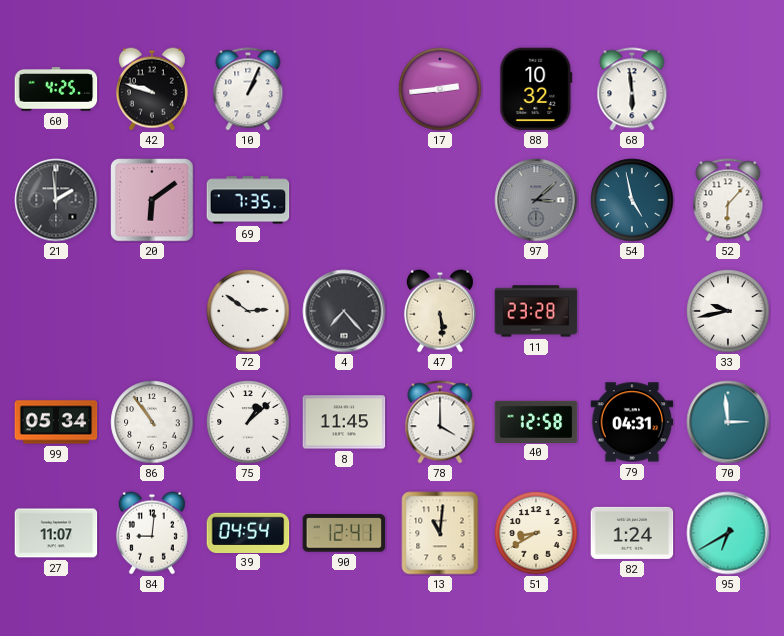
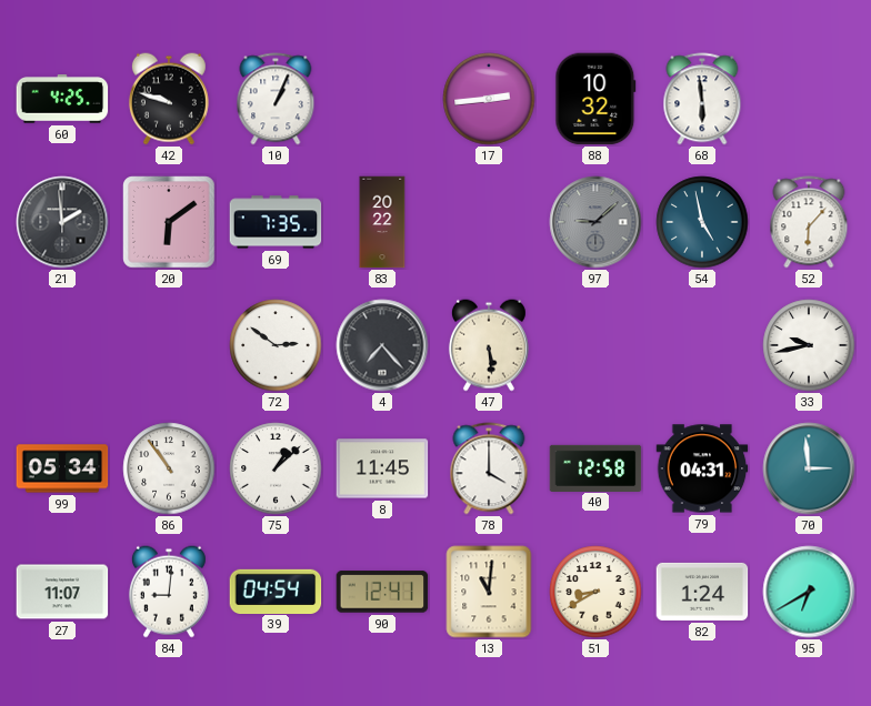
83: none -> 20:22
97: 3:08 -> 9:08
11: 23:28 -> none
